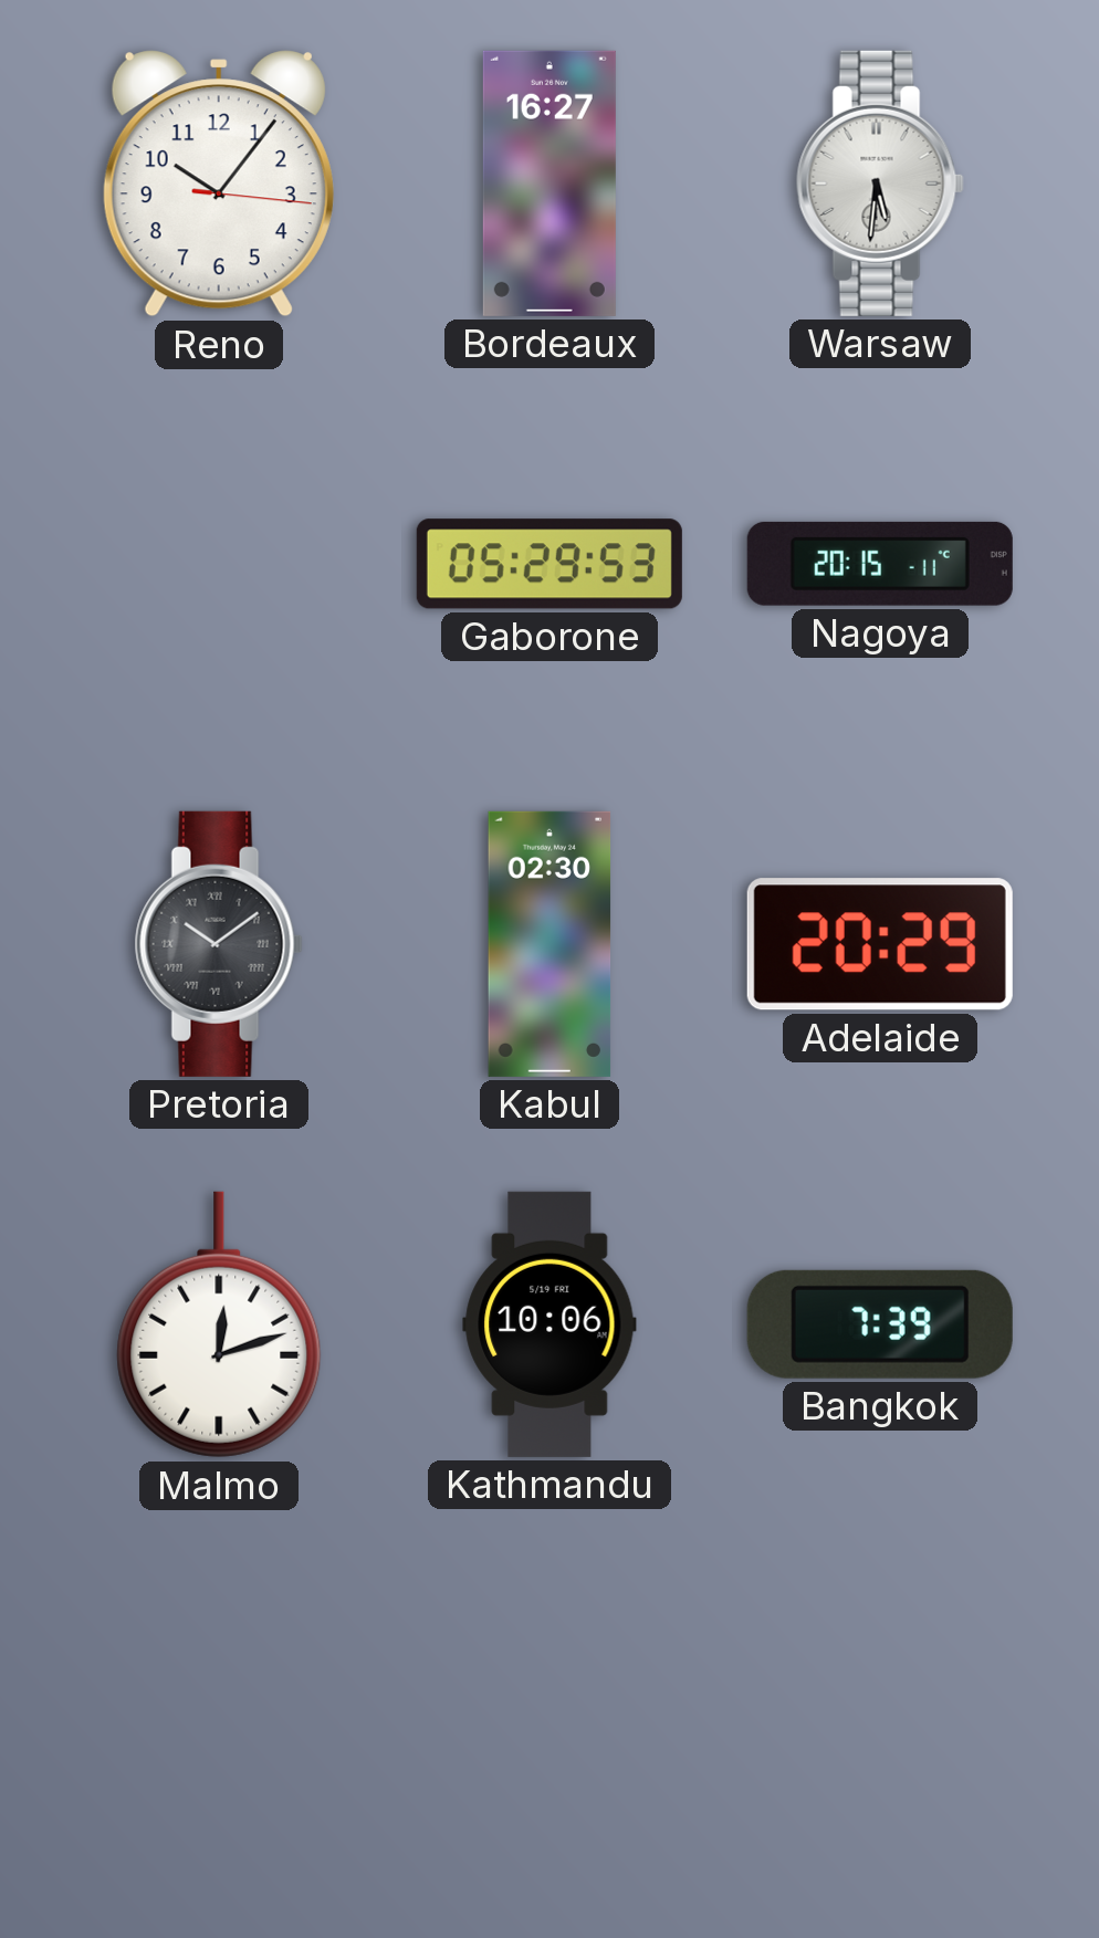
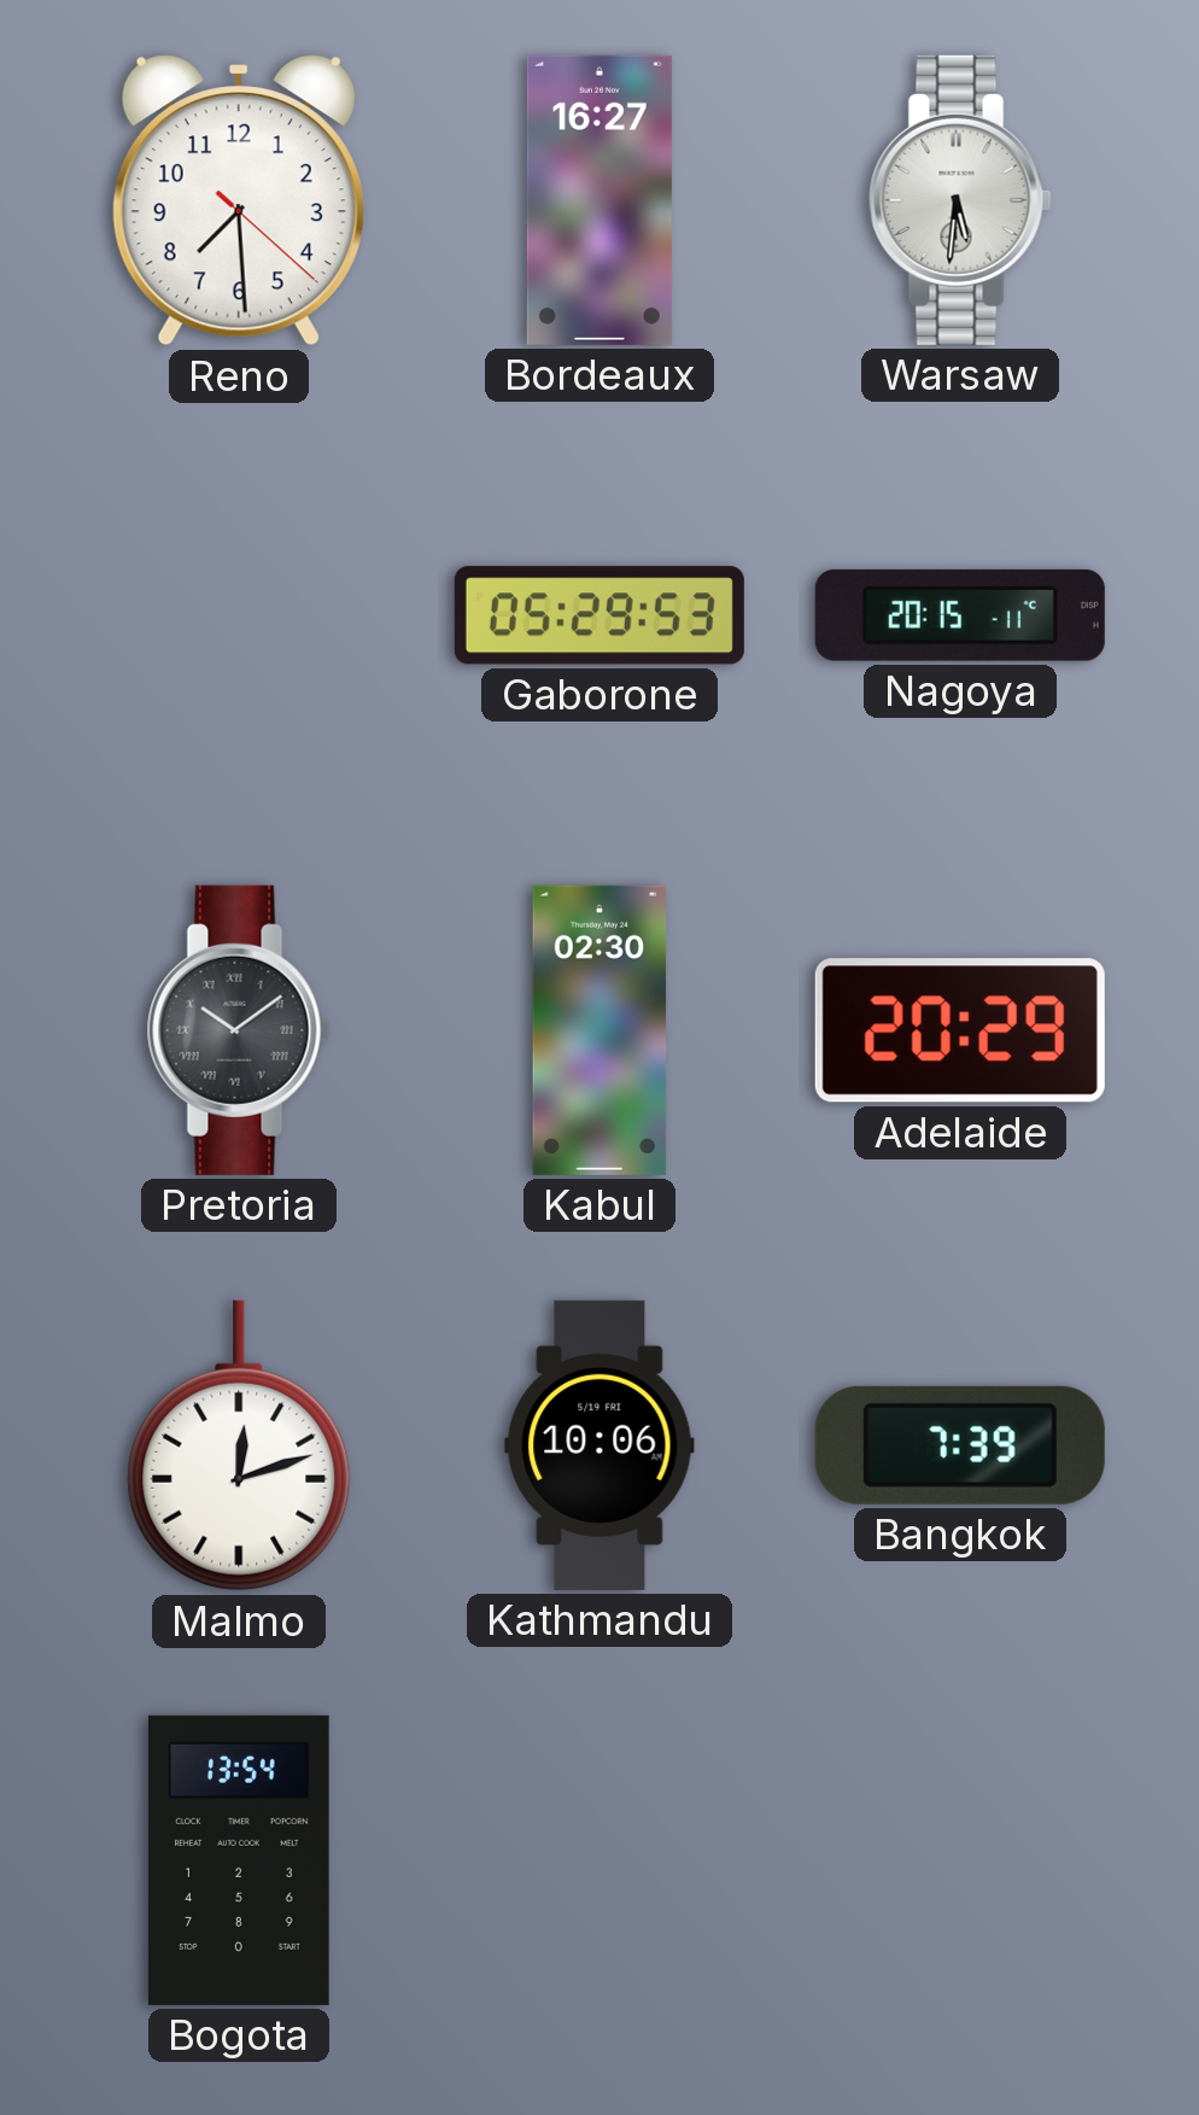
Reno: 10:06 -> 7:29
Bogota: none -> 13:54
